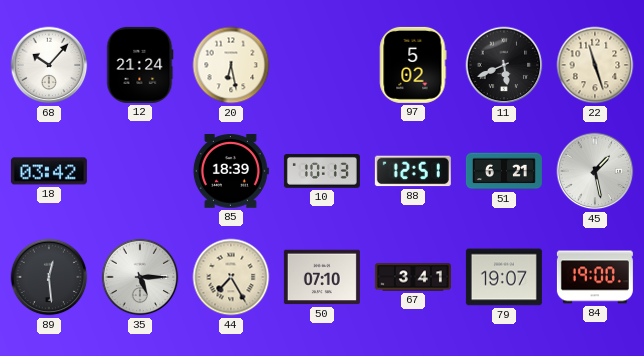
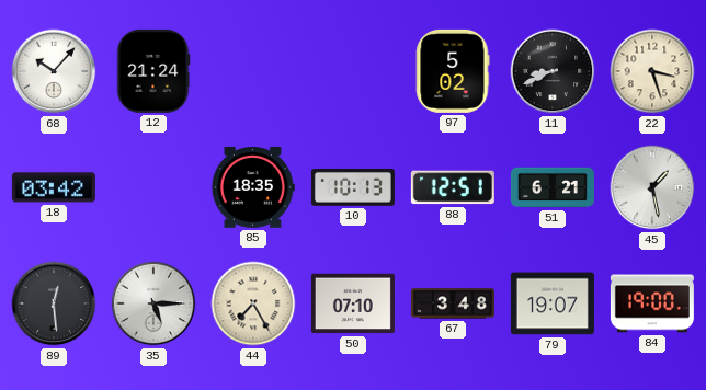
20: 6:28 -> none
11: 5:41 -> 8:41
22: 11:27 -> 3:27
85: 18:39 -> 18:35
67: 3:41 -> 3:48
